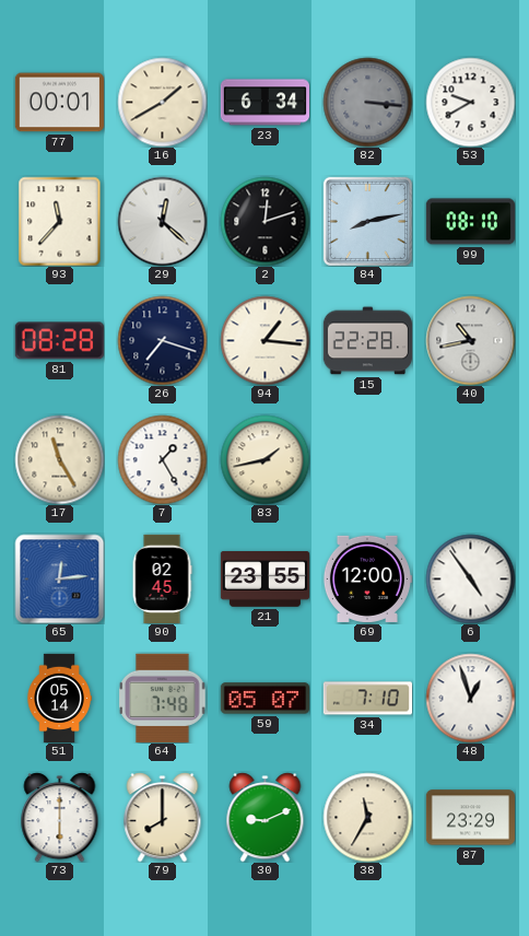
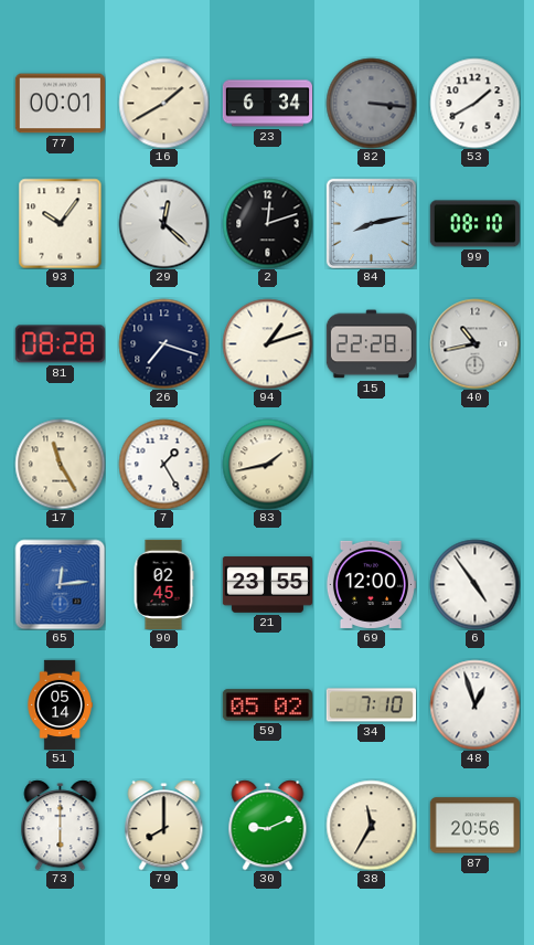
53: 9:40 -> 1:40
93: 11:37 -> 10:06
94: 1:16 -> 1:12
64: 7:48 -> none
59: 05:07 -> 05:02
87: 23:29 -> 20:56
